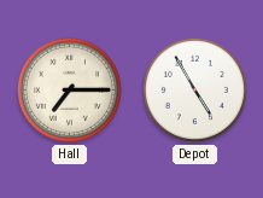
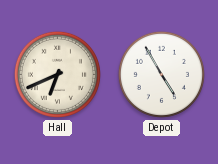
Hall: 7:15 -> 6:41
